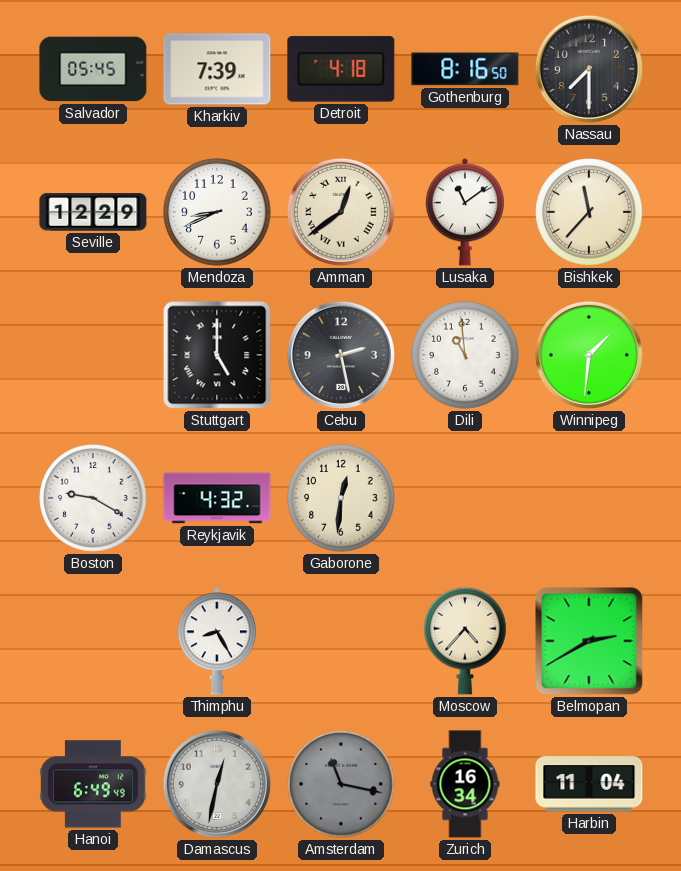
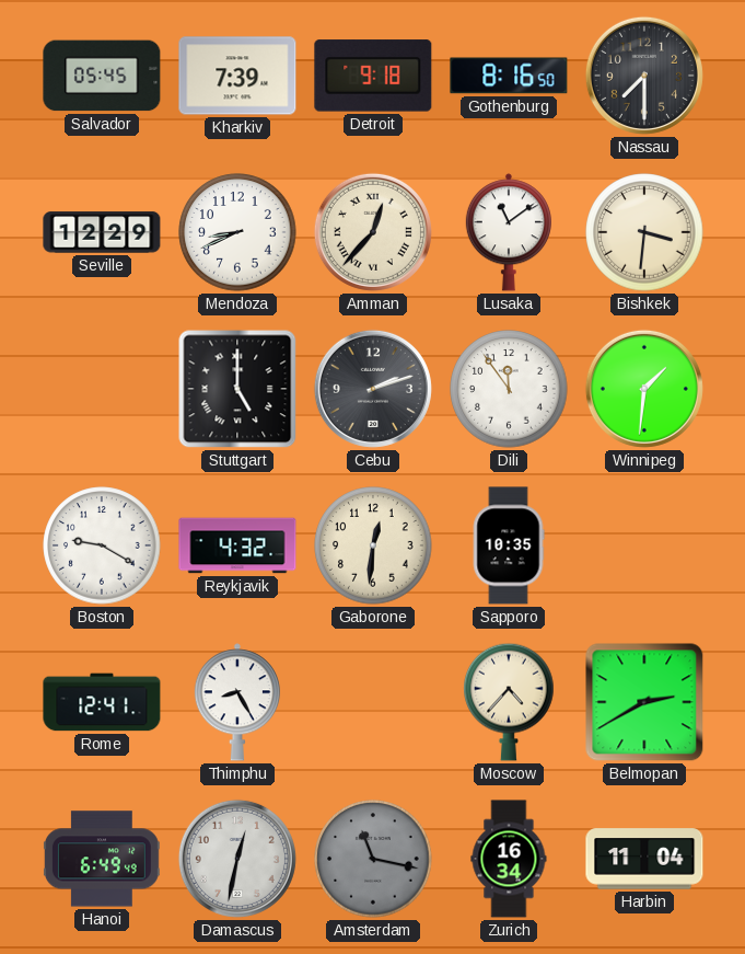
Detroit: 4:18 -> 9:18
Amman: 12:39 -> 12:37
Bishkek: 11:37 -> 3:31
Cebu: 2:28 -> 2:12
Dili: 10:59 -> 11:54
Sapporo: none -> 10:35
Rome: none -> 12:41
